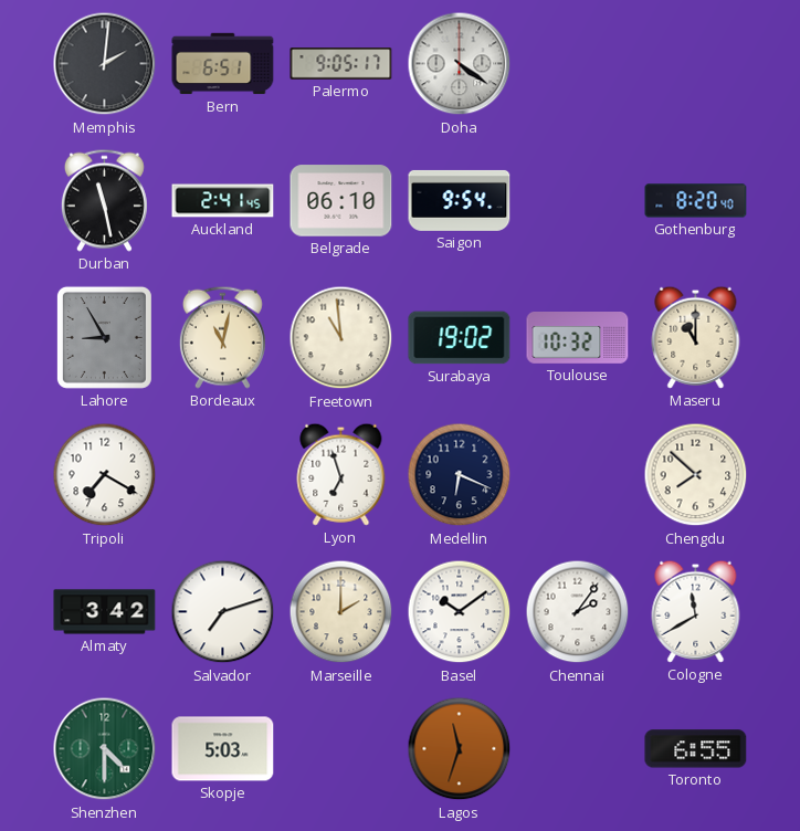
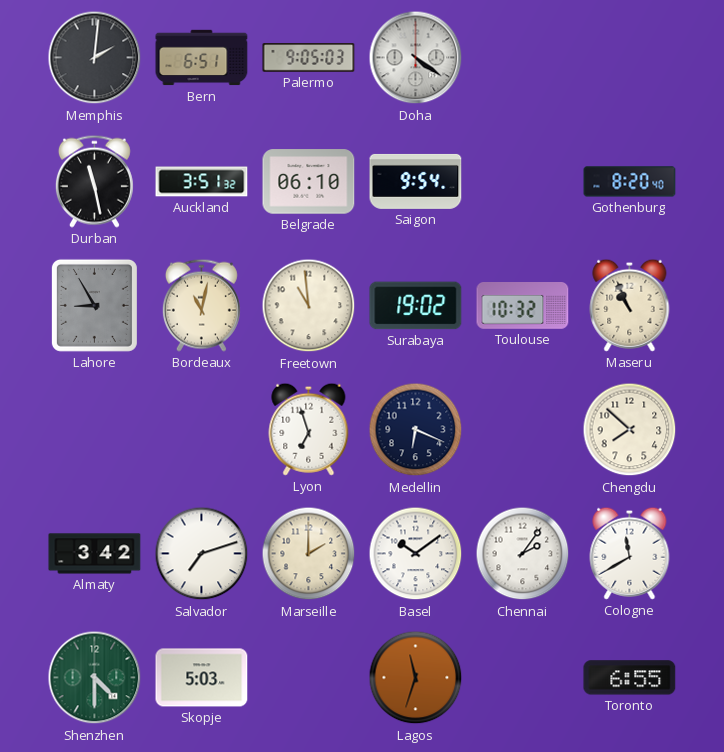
Palermo: 9:05:17 -> 9:05:03
Auckland: 2:41 -> 3:51
Maseru: 11:00 -> 10:56
Tripoli: 7:20 -> none
